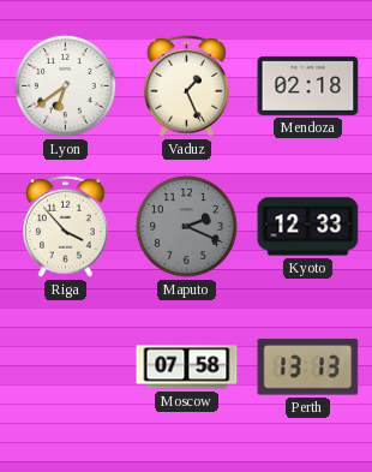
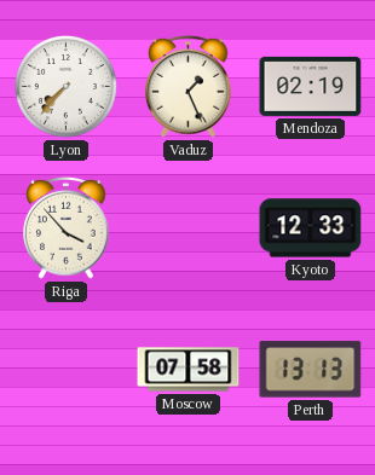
Lyon: 6:39 -> 7:37
Mendoza: 02:18 -> 02:19
Maputo: 2:19 -> none
